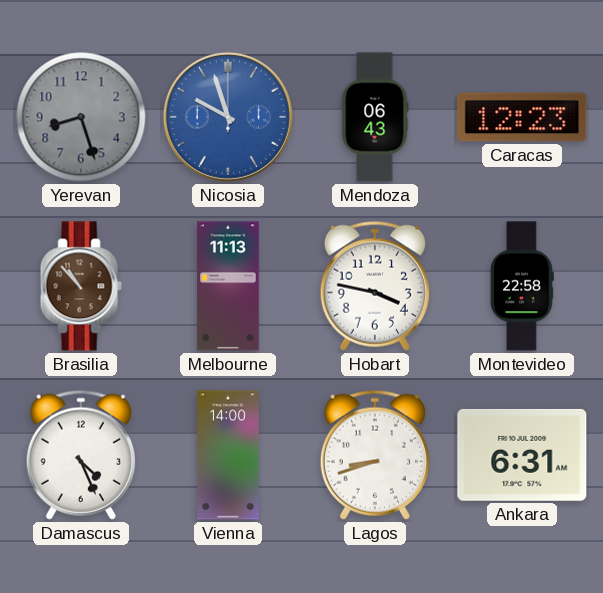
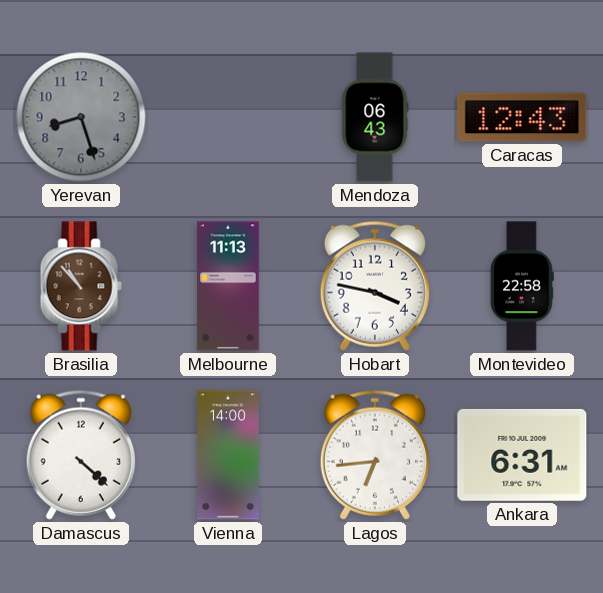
Nicosia: 9:57 -> none
Caracas: 12:23 -> 12:43
Damascus: 4:26 -> 4:22
Lagos: 8:42 -> 6:44
